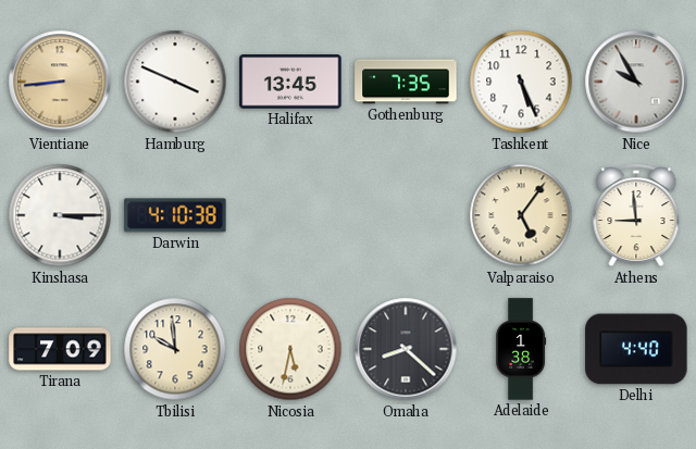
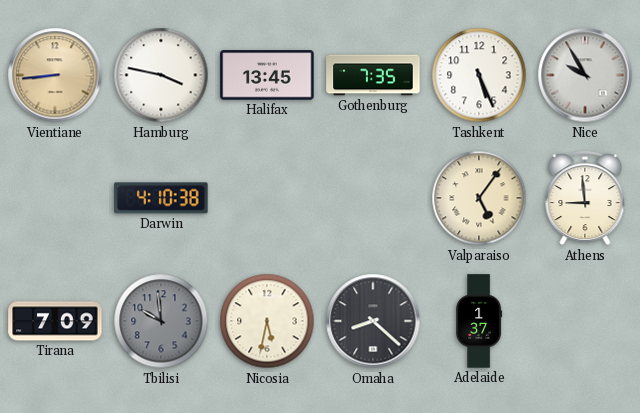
Hamburg: 3:49 -> 3:47
Kinshasa: 3:15 -> none
Tbilisi dial: cream -> grey
Adelaide: 1:38 -> 1:37
Delhi: 4:40 -> none
